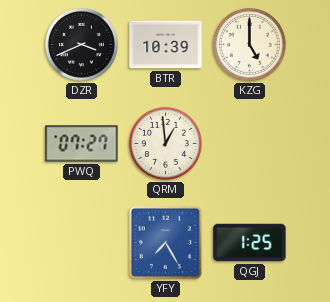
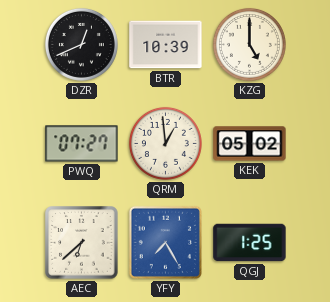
DZR: 3:41 -> 12:41
KEK: none -> 05:02
AEC: none -> 6:38
